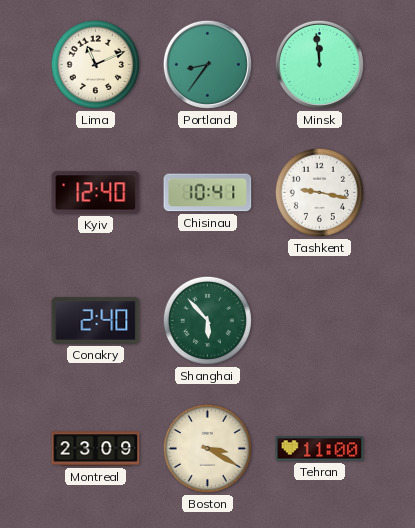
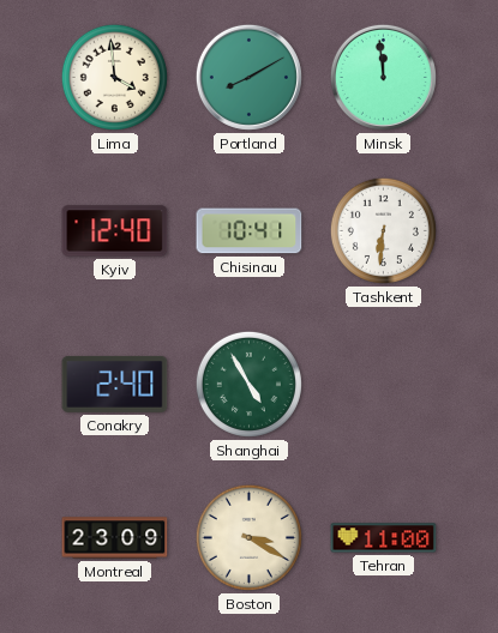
Lima: 11:11 -> 3:59
Portland: 8:36 -> 8:10
Tashkent: 9:17 -> 6:31
Shanghai: 5:53 -> 4:55
